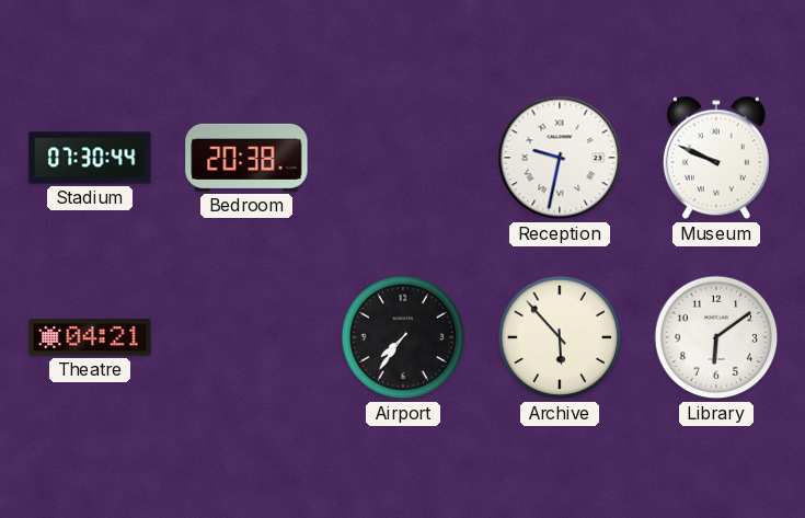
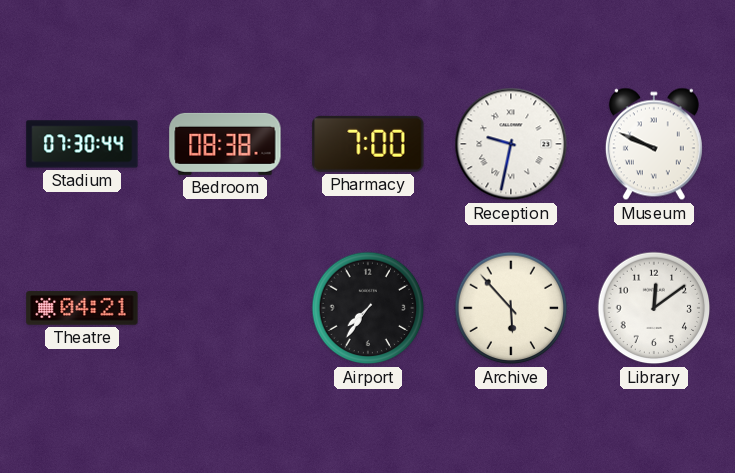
Bedroom: 20:38 -> 08:38
Pharmacy: none -> 7:00
Library: 6:09 -> 12:09
